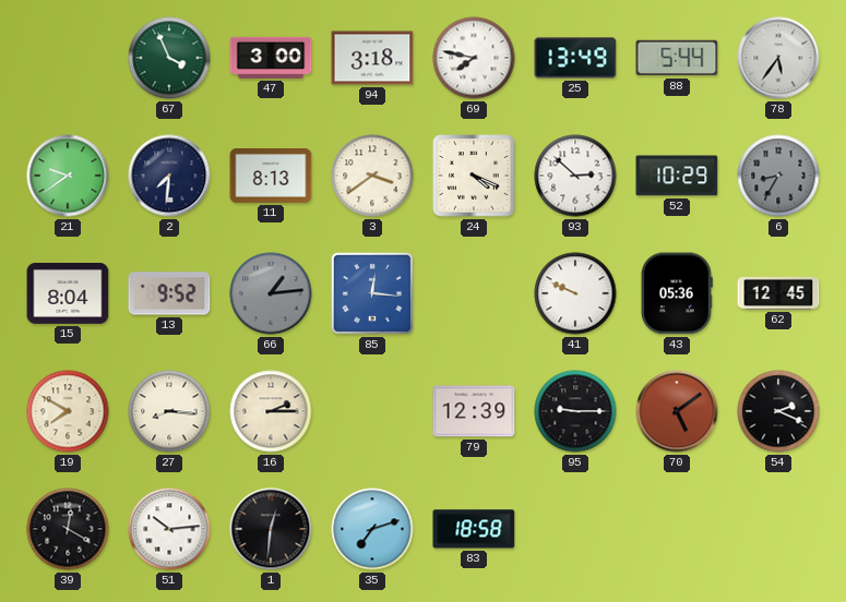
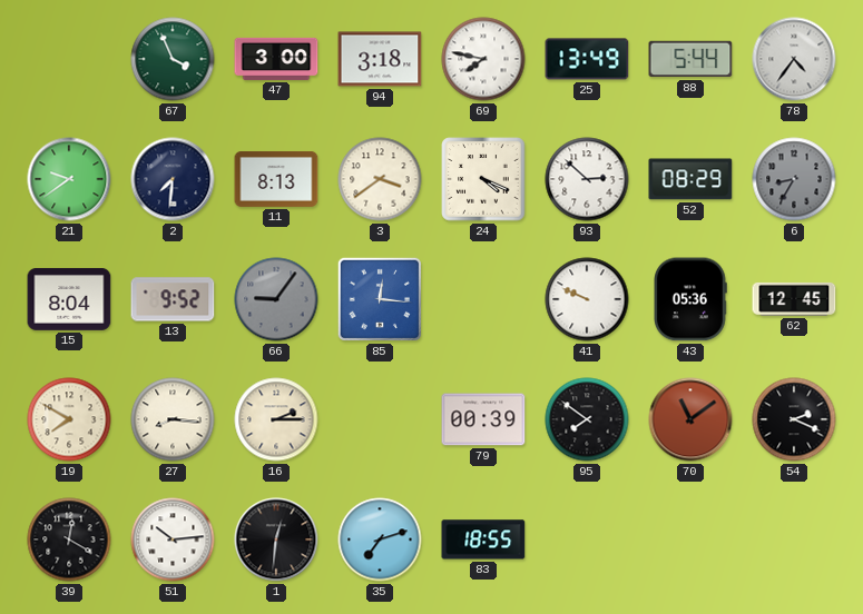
78: 5:36 -> 4:36
52: 10:29 -> 08:29
66: 1:14 -> 9:06
79: 12:39 -> 00:39
95: 9:15 -> 7:51
70: 5:09 -> 11:09
83: 18:58 -> 18:55
